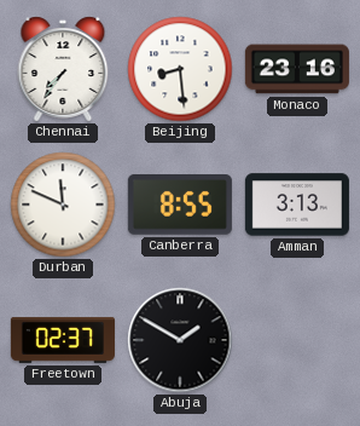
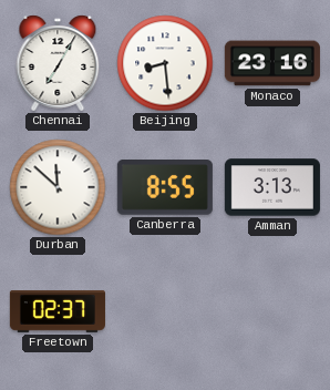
Chennai: 7:36 -> 7:05
Durban: 11:49 -> 11:52
Abuja: 1:50 -> none
